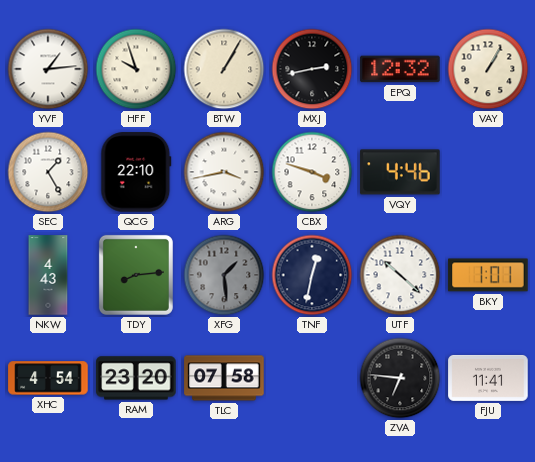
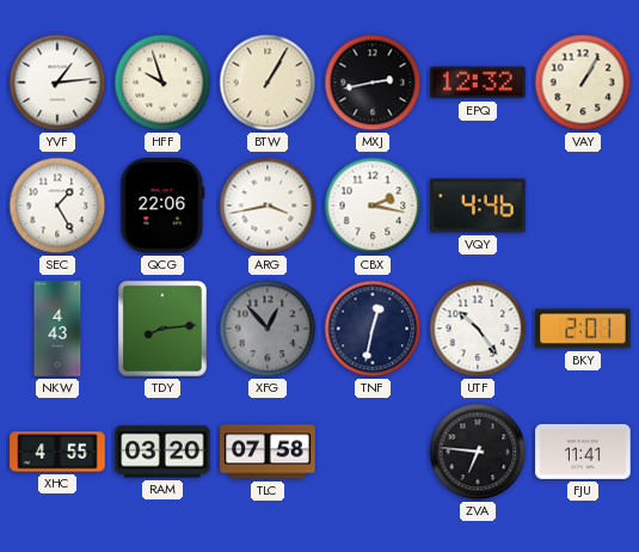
QCG: 22:10 -> 22:06
CBX: 3:48 -> 2:17
XFG: 1:29 -> 12:53
UTF: 10:22 -> 10:24
BKY: 1:01 -> 2:01
XHC: 4:54 -> 4:55
RAM: 23:20 -> 03:20
